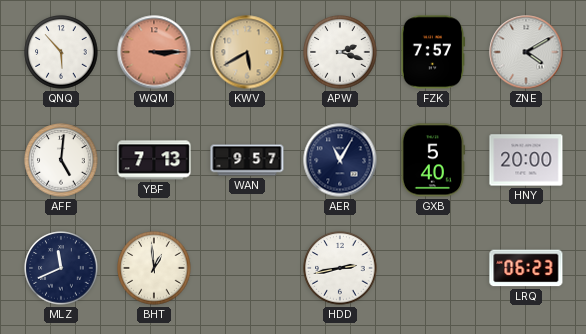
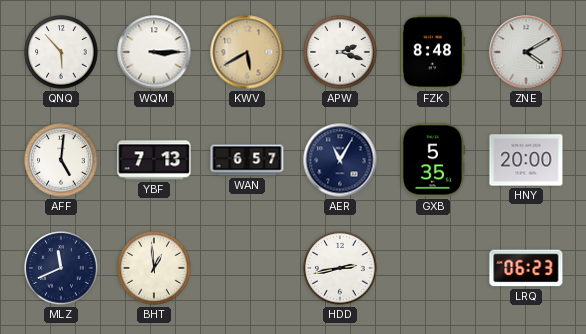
WQM dial: salmon -> white
FZK: 7:57 -> 8:48
WAN: 9:57 -> 6:57
GXB: 5:40 -> 5:35
